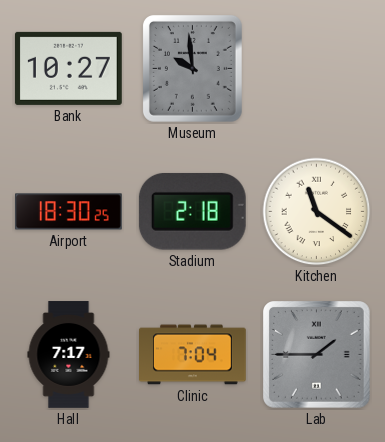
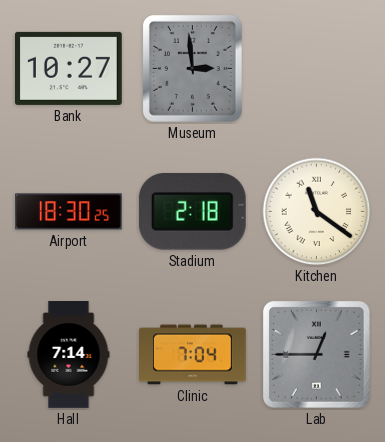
Museum: 9:59 -> 2:59
Hall: 7:17 -> 7:14
Lab: 1:45 -> 12:45
